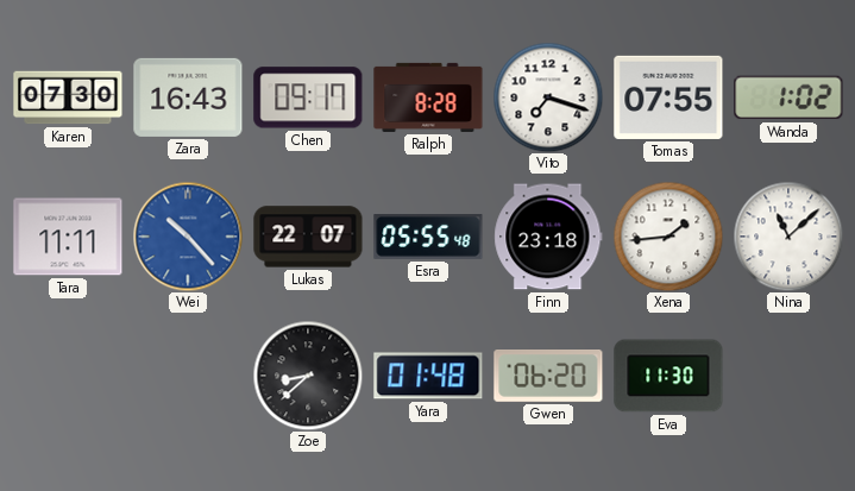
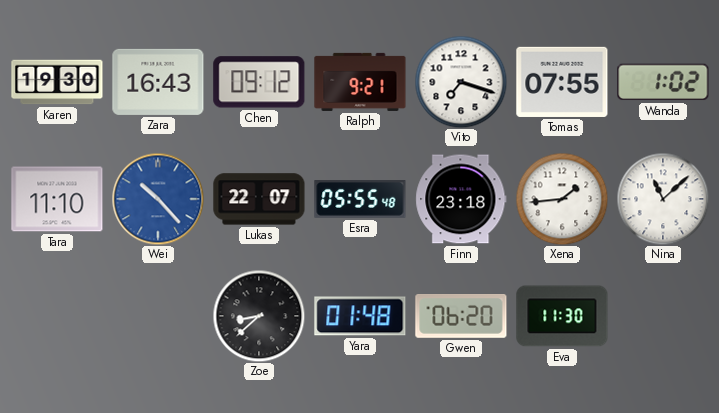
Karen: 07:30 -> 19:30
Chen: 09:17 -> 09:12
Ralph: 8:28 -> 9:21
Tara: 11:11 -> 11:10
